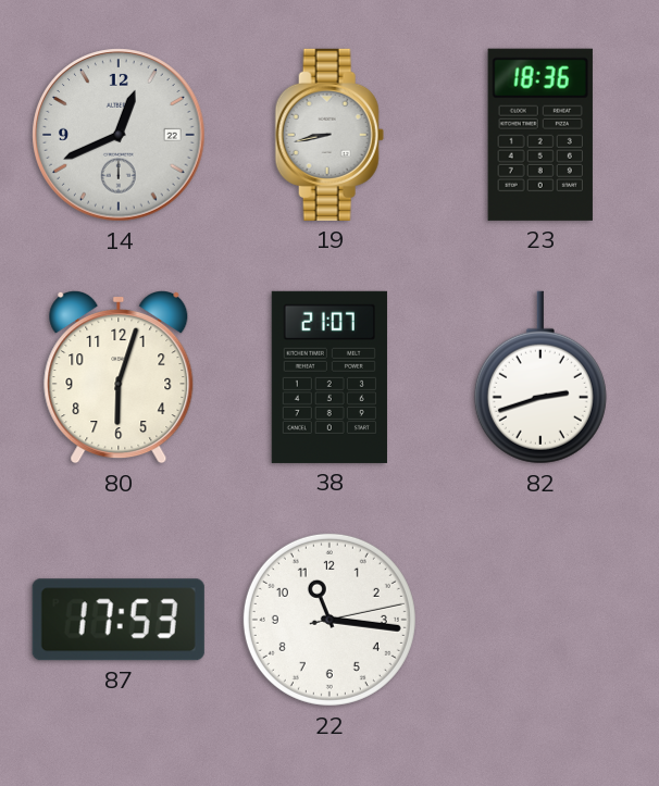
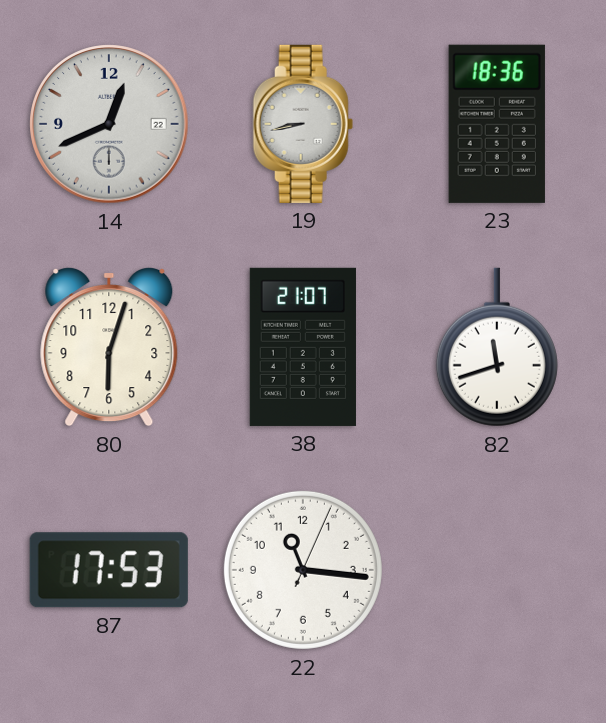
82: 2:42 -> 11:42
22: 11:16:13 -> 11:16:04
